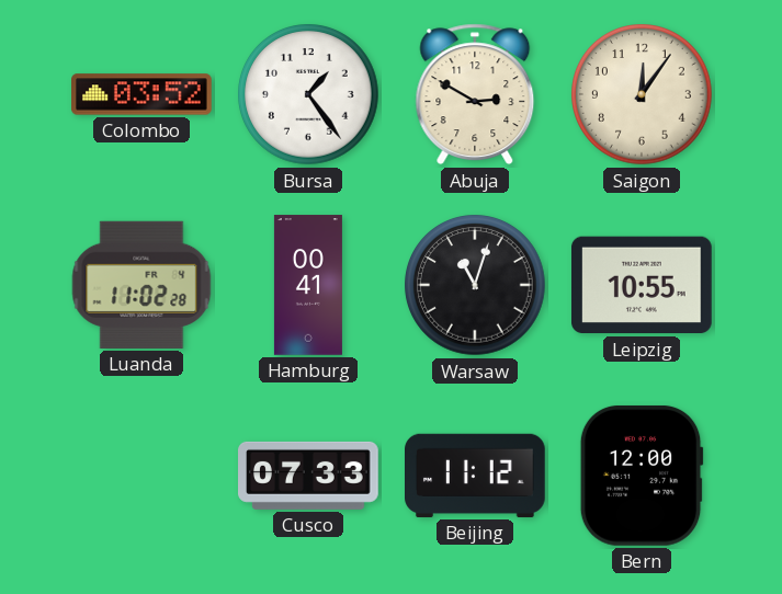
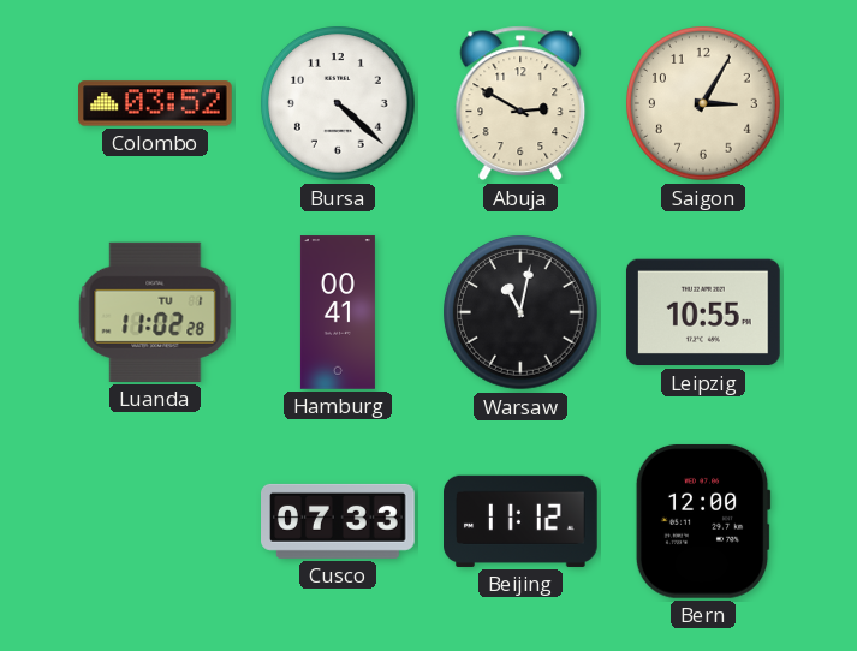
Bursa: 1:24 -> 4:22
Saigon: 12:06 -> 3:05
Luanda date: FR 4 -> TU 1
Warsaw: 11:03 -> 11:02
